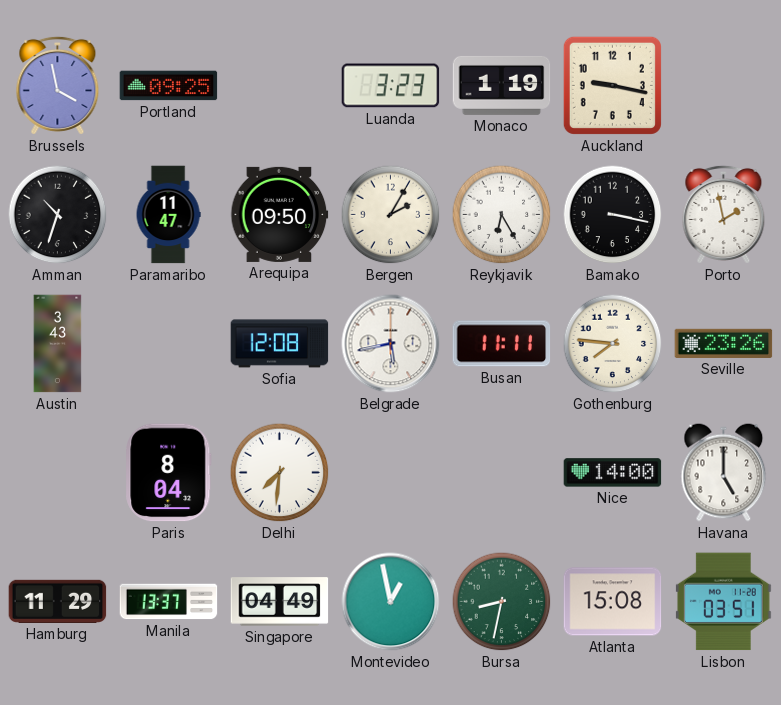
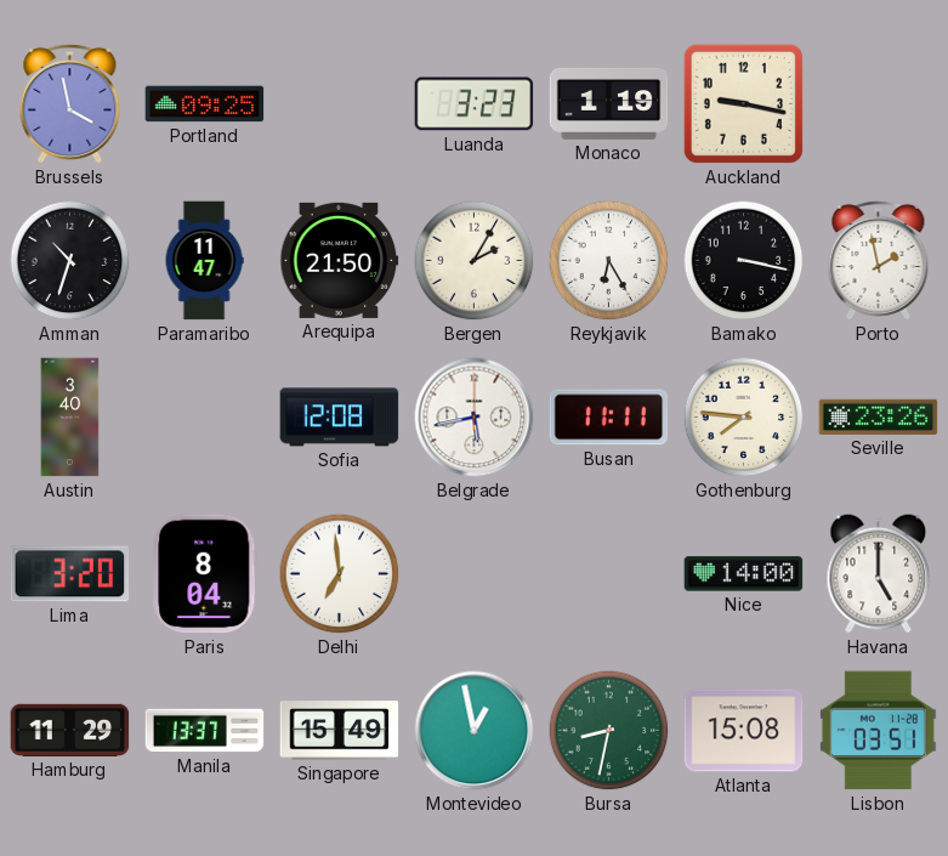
Arequipa: 09:50 -> 21:50
Austin: 3:43 -> 3:40
Lima: none -> 3:20
Delhi: 7:31 -> 6:59
Singapore: 04:49 -> 15:49
